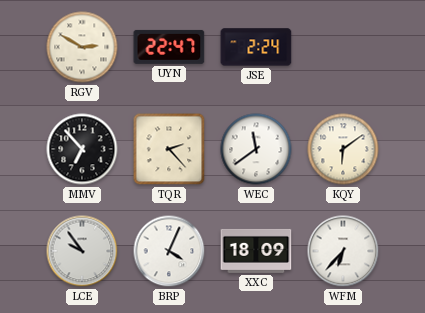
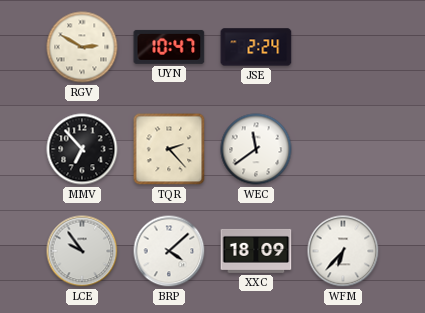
UYN: 22:47 -> 10:47
KQY: 6:09 -> none
BRP: 4:04 -> 4:08
